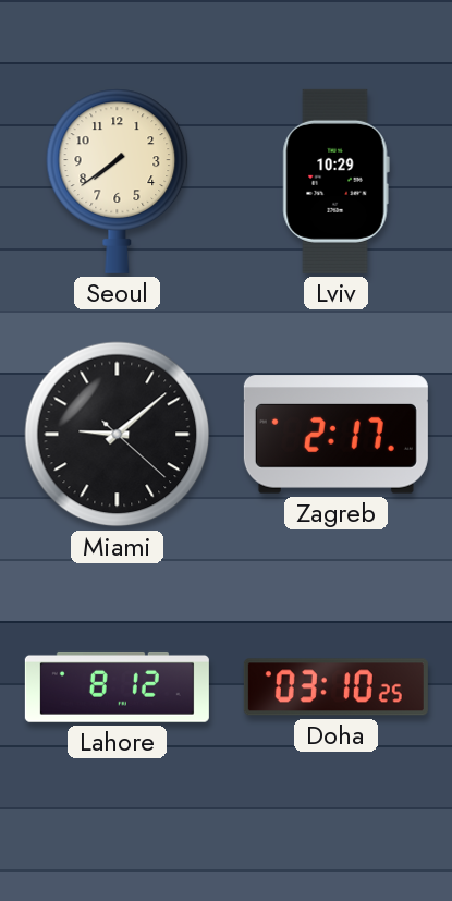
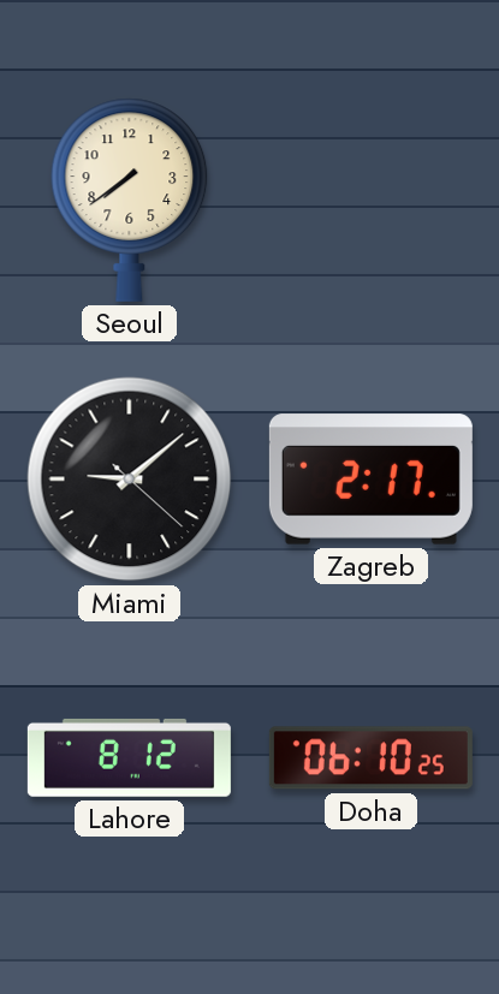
Lviv: 10:29 -> none
Doha: 03:10 -> 06:10
